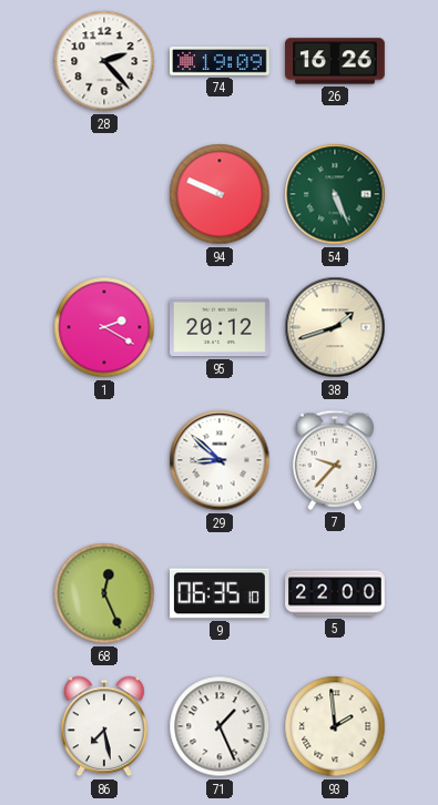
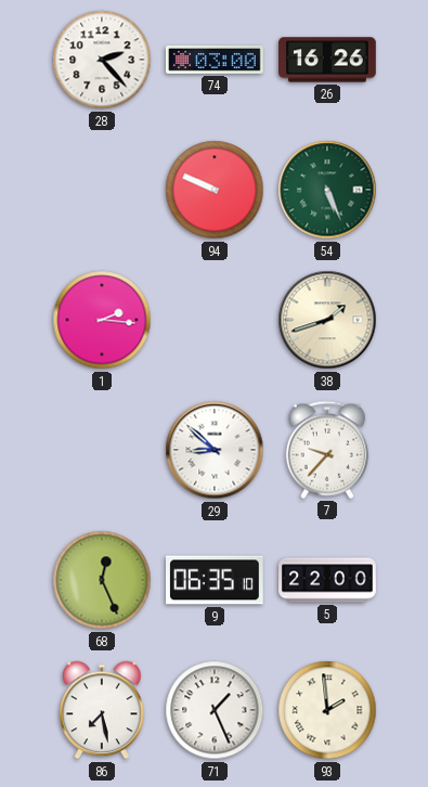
74: 19:09 -> 03:00
1: 2:20 -> 2:16
95: 20:12 -> none
